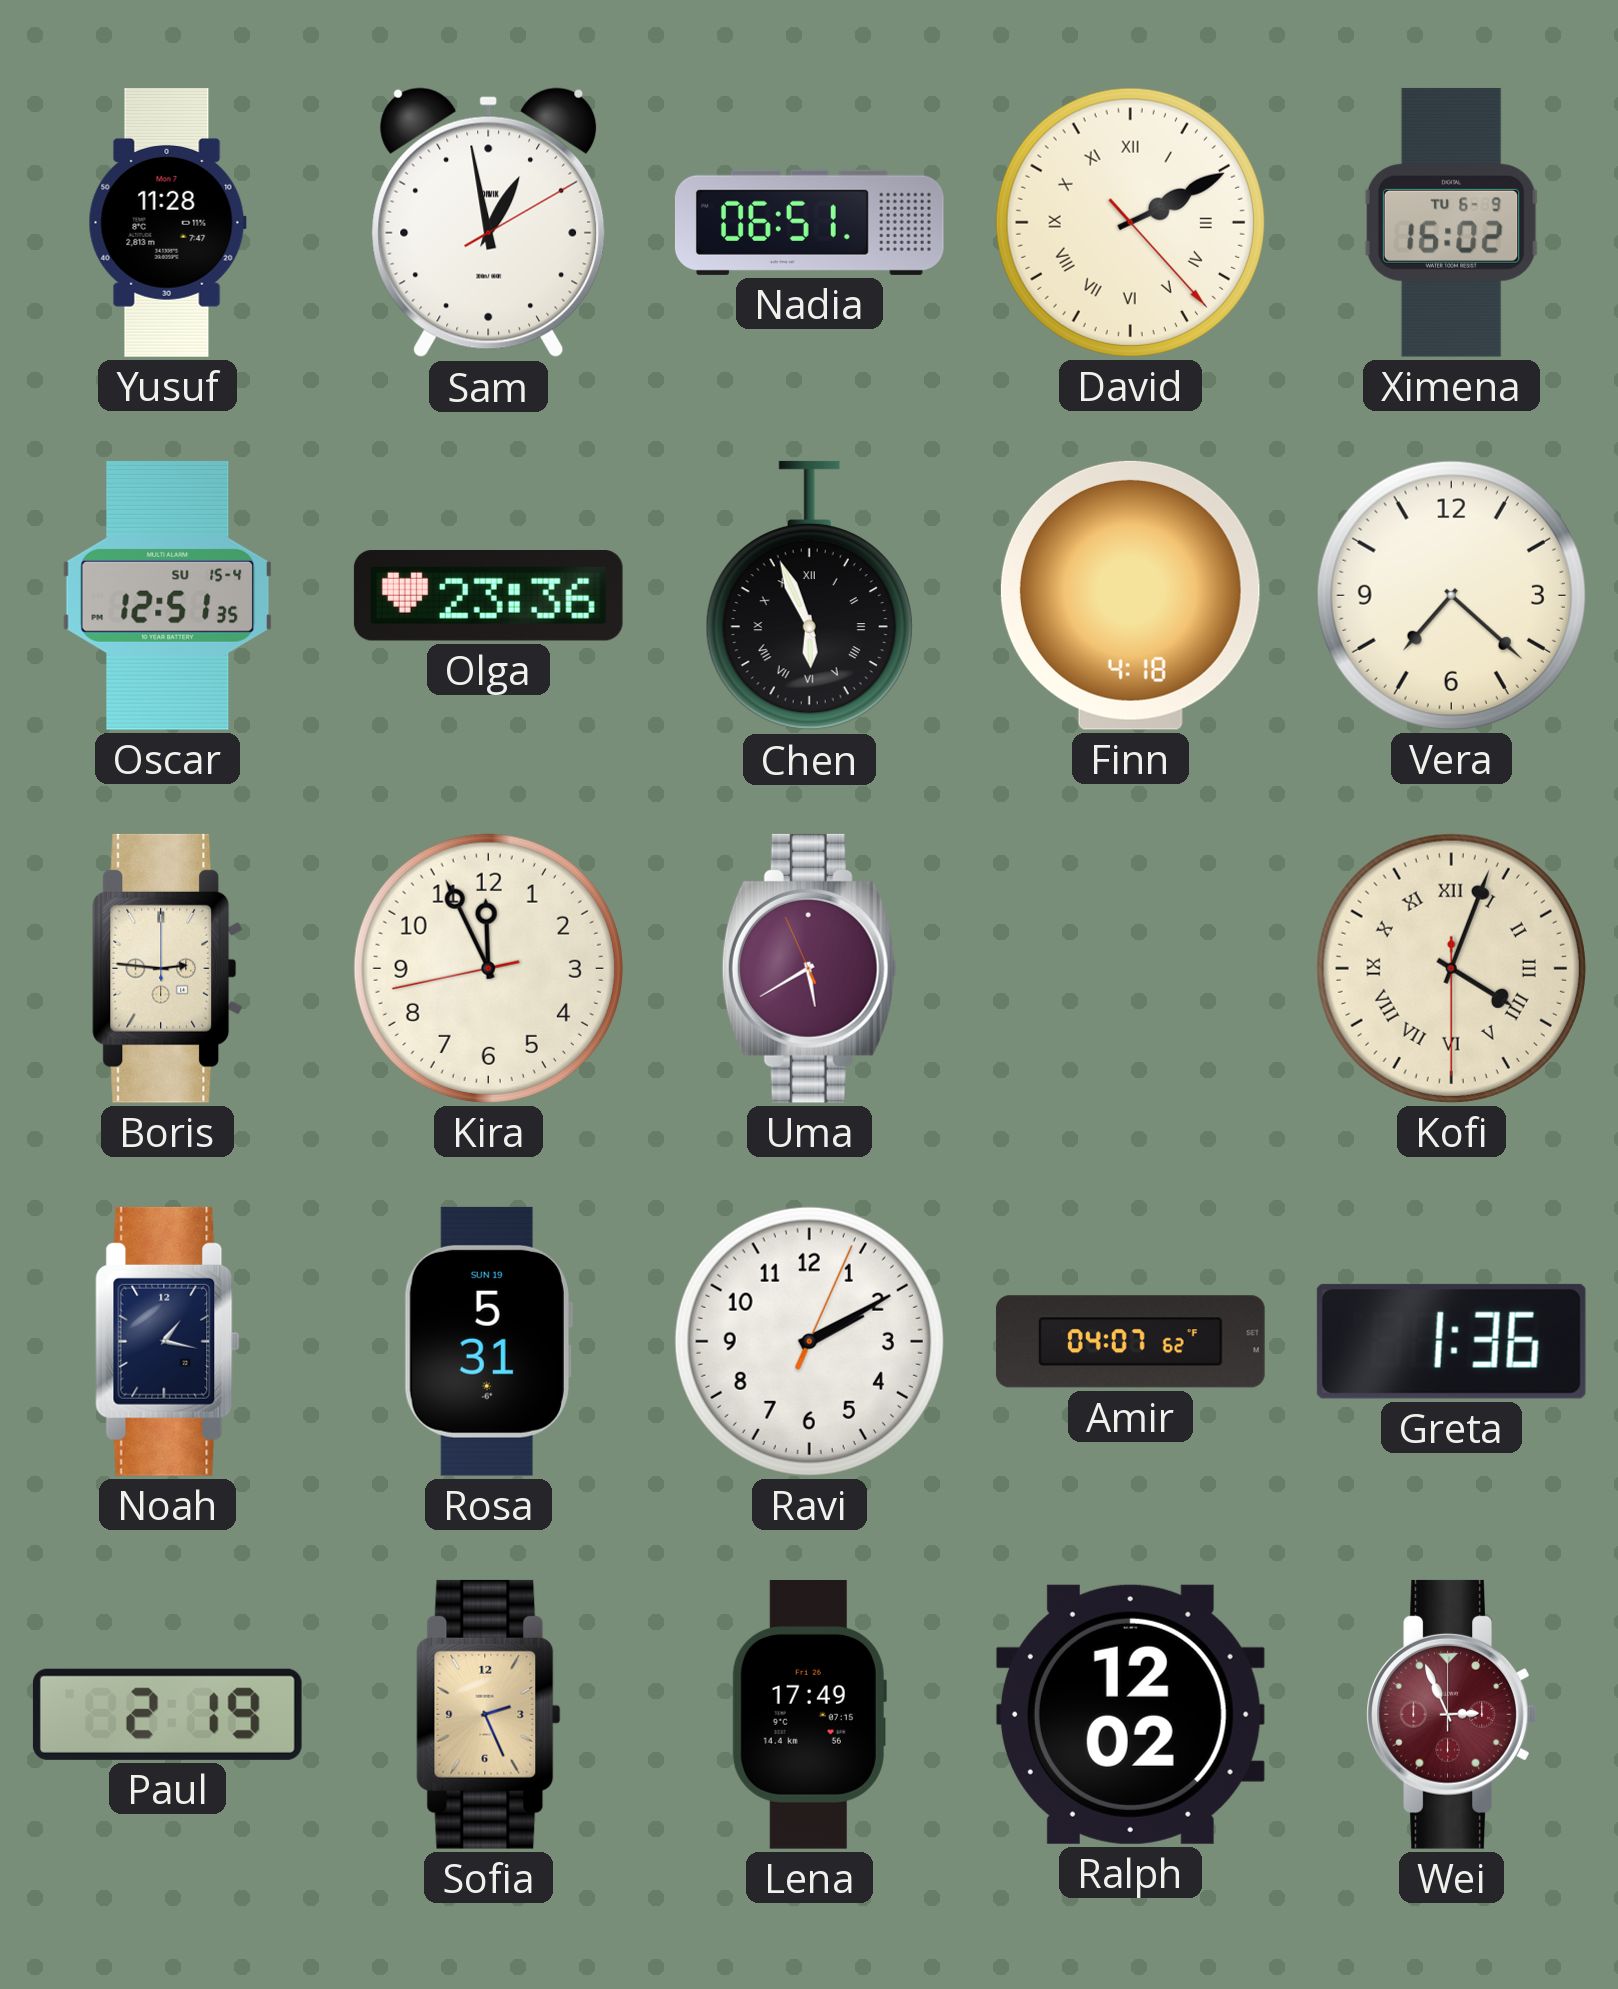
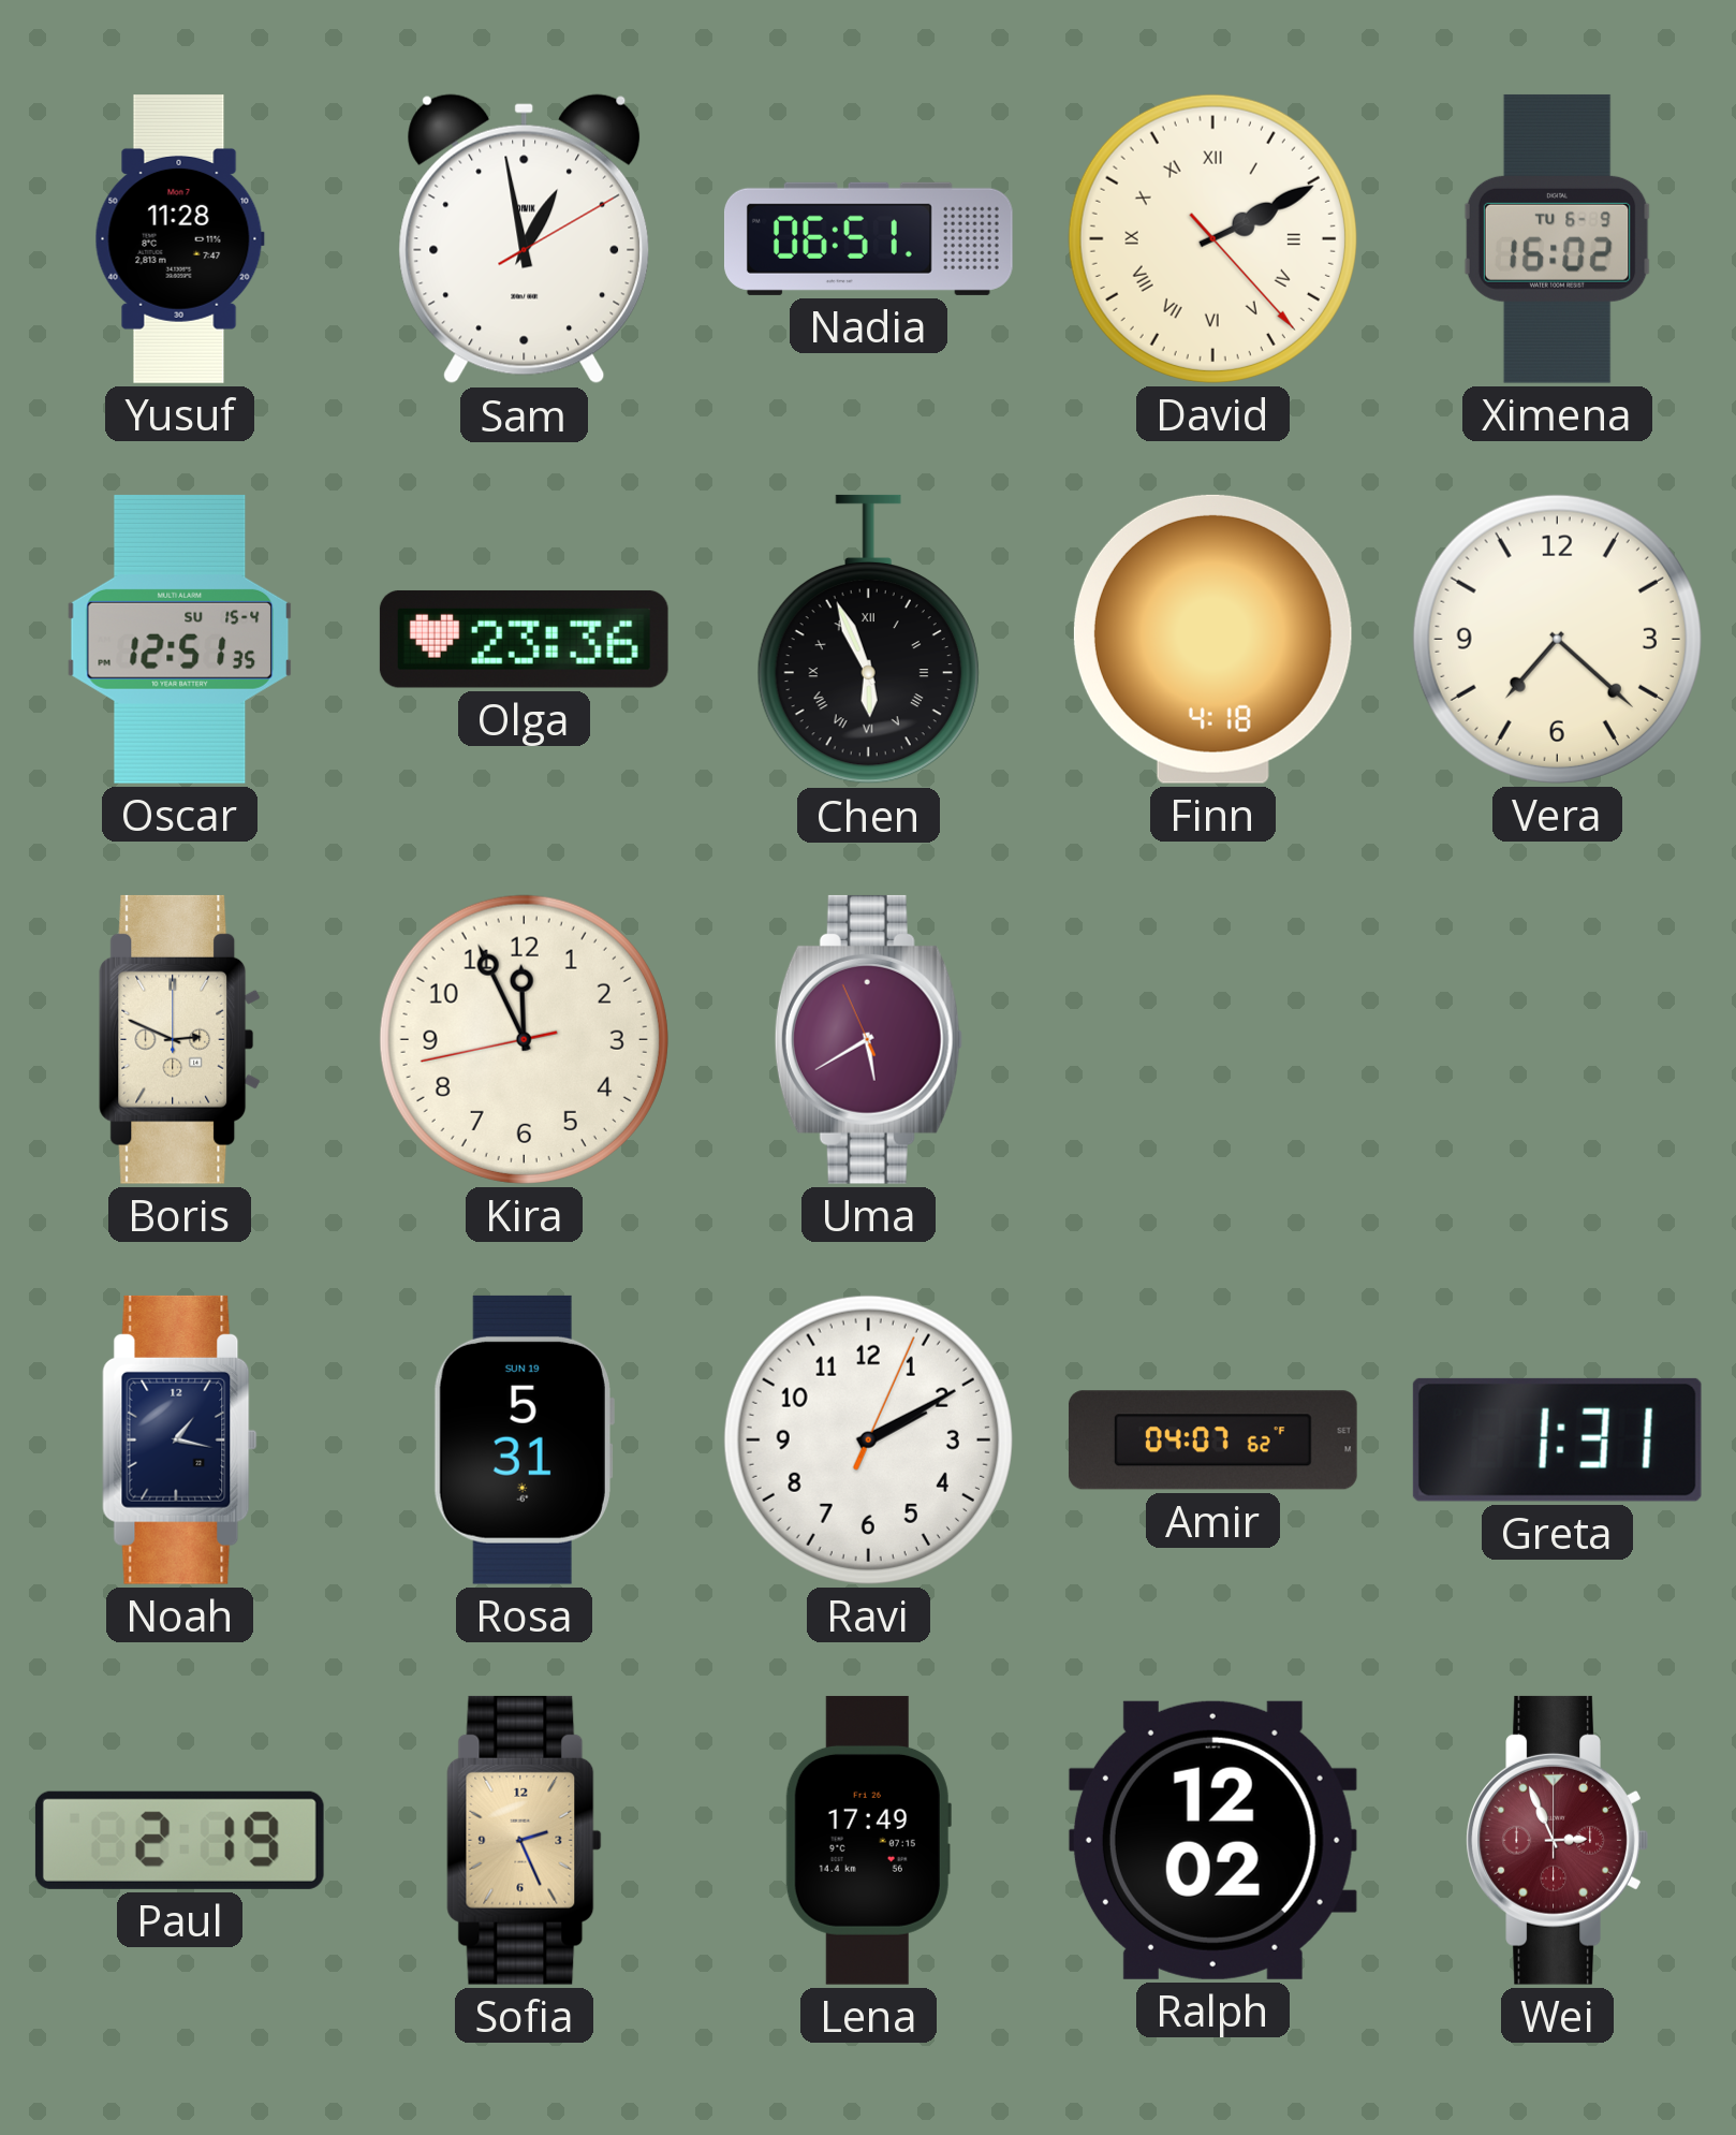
Boris: 2:46 -> 2:49
Kofi: 4:03 -> none
Greta: 1:36 -> 1:31
